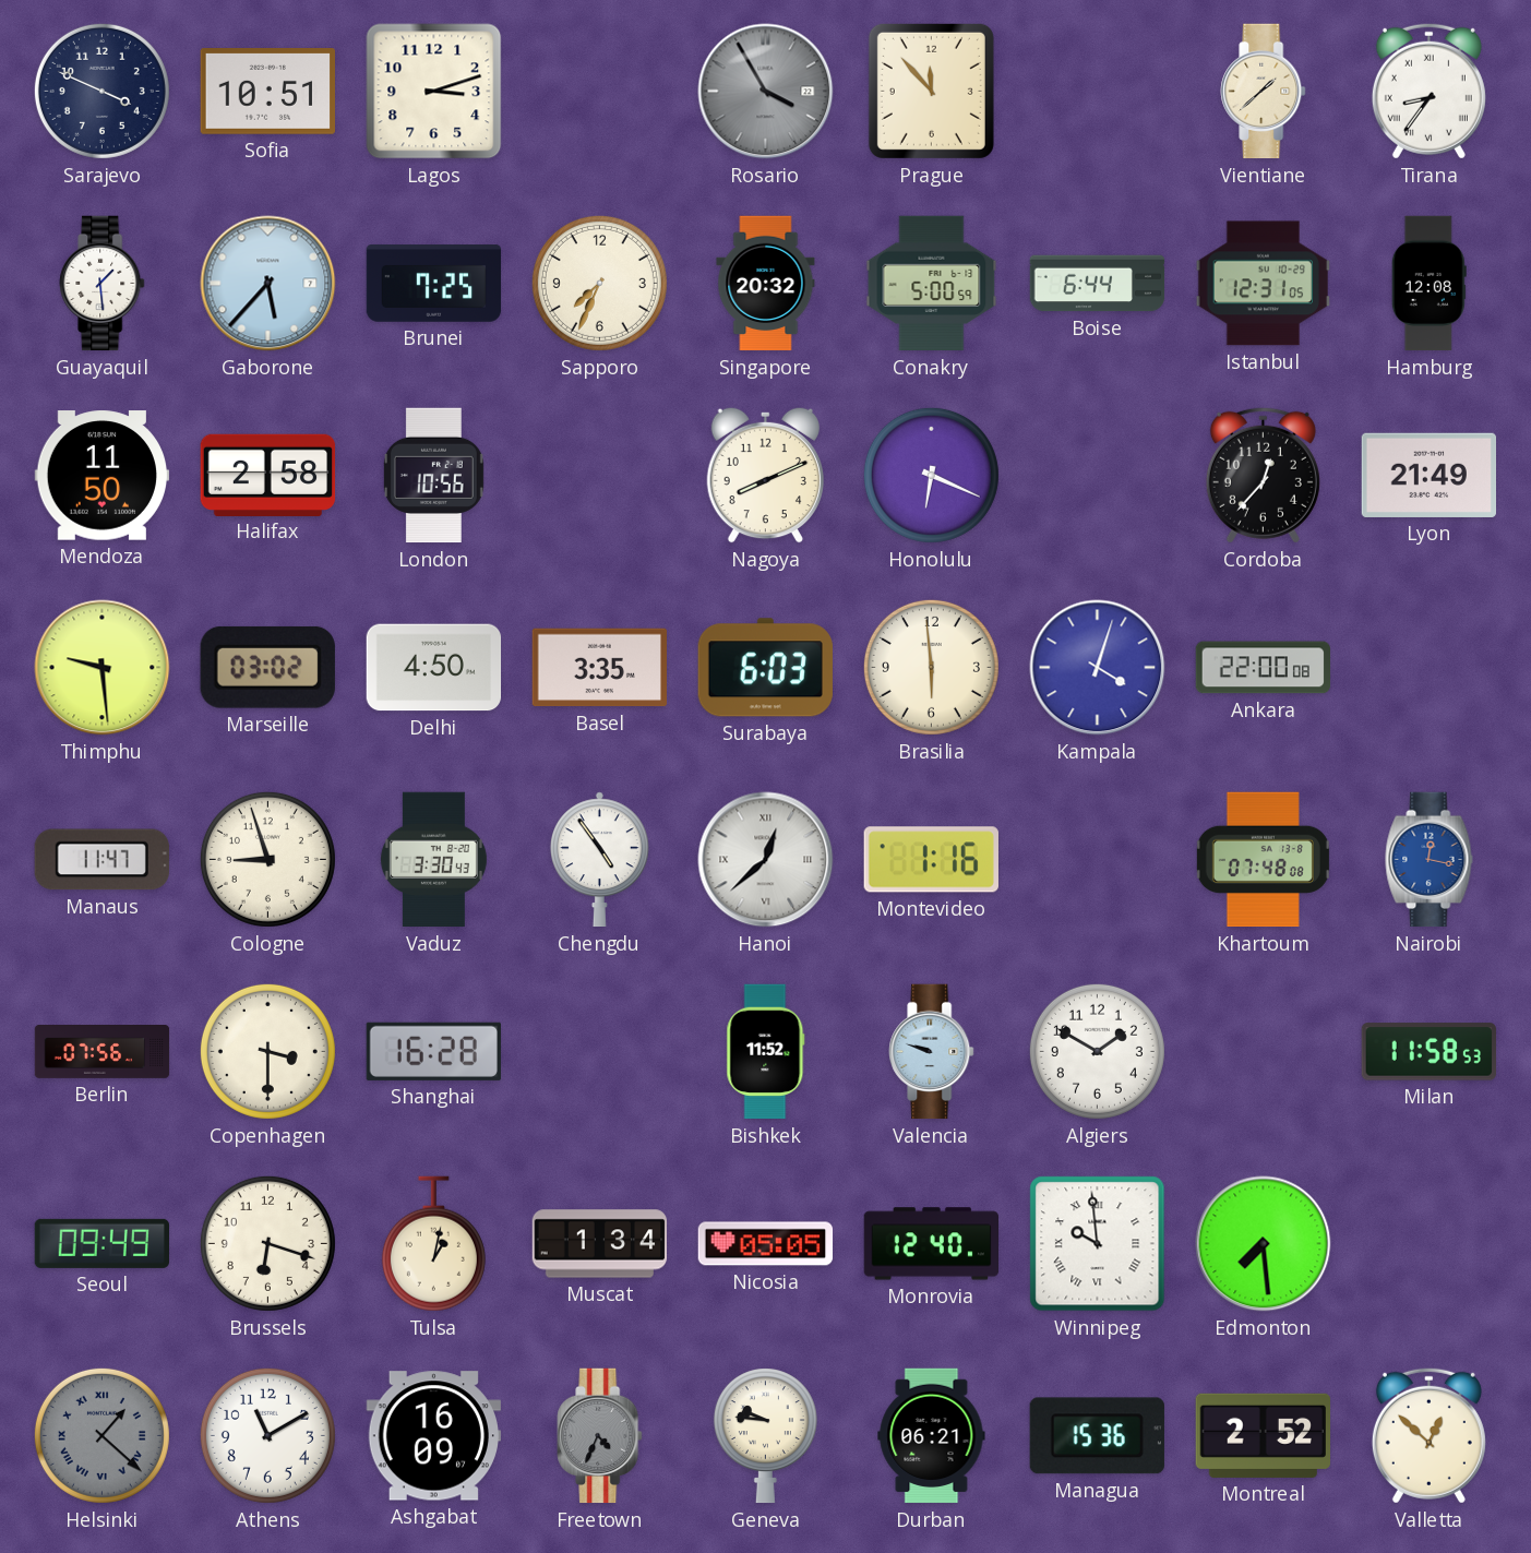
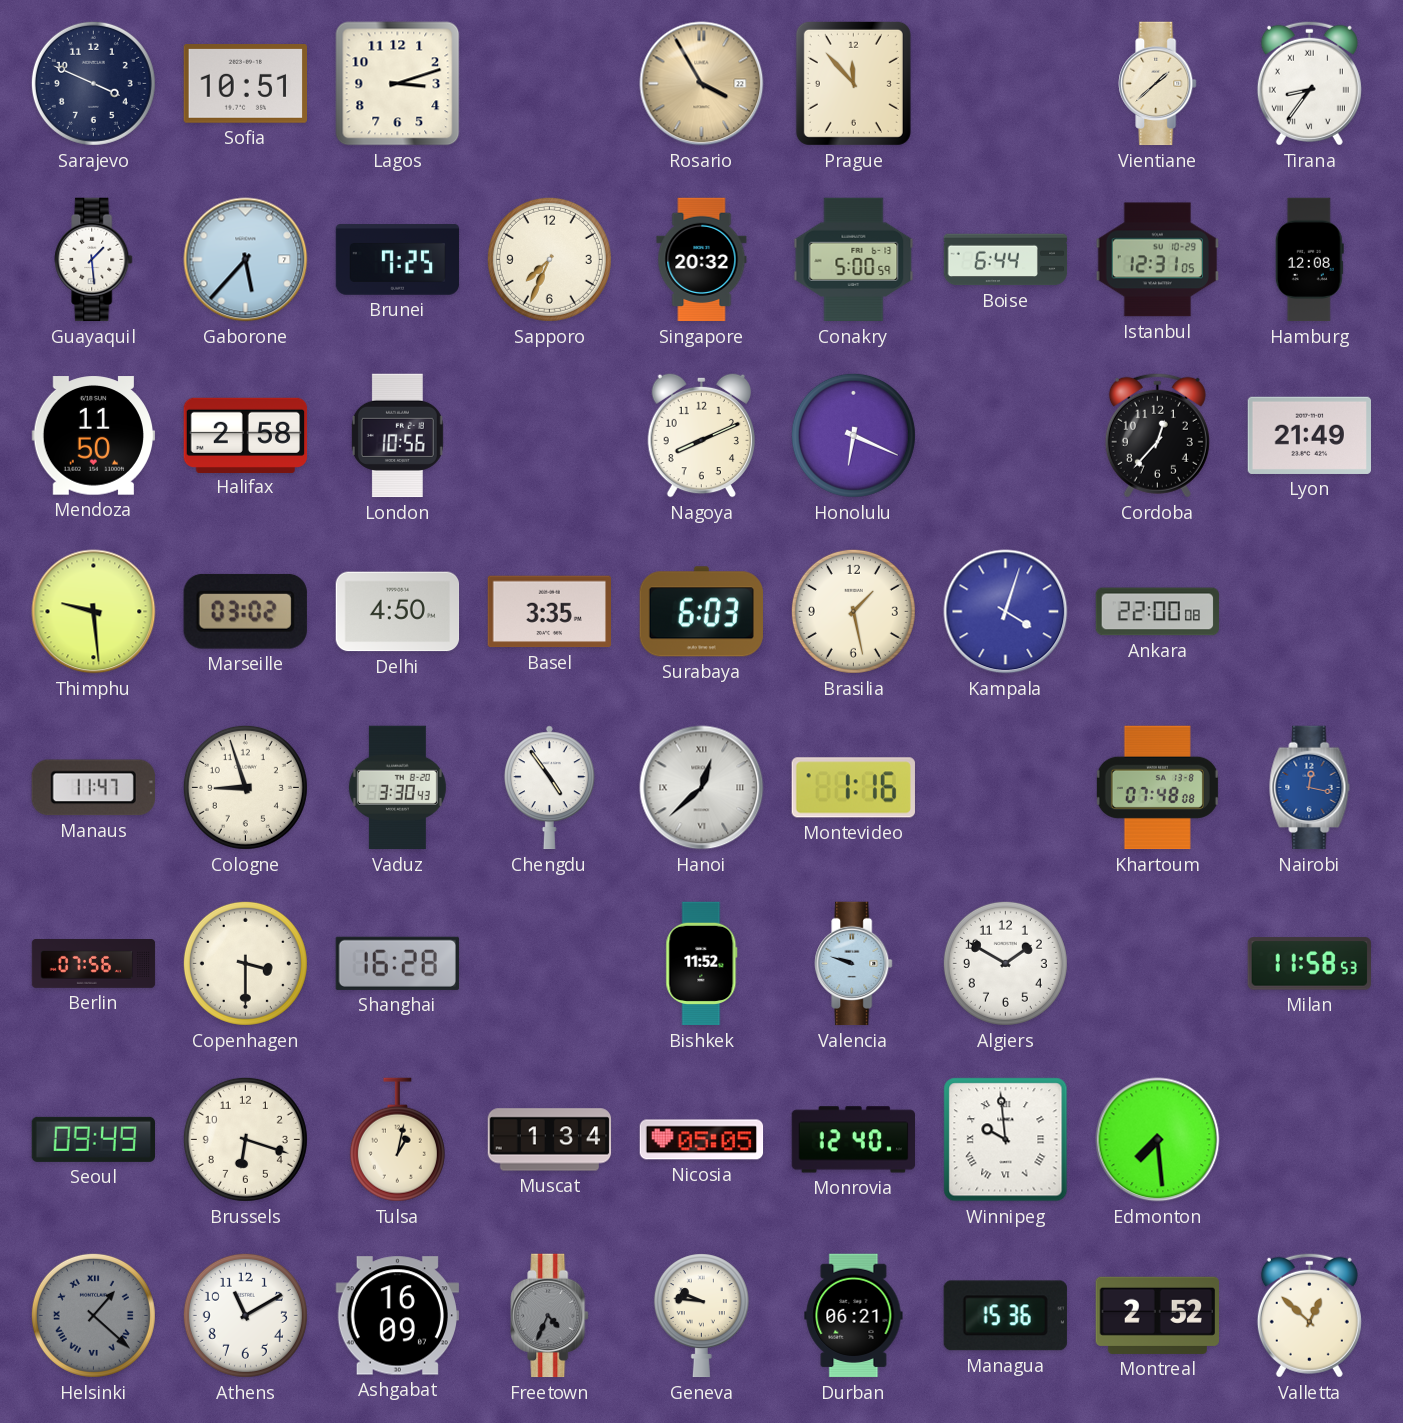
Rosario dial: grey -> champagne
Brasilia: 5:59 -> 1:28
